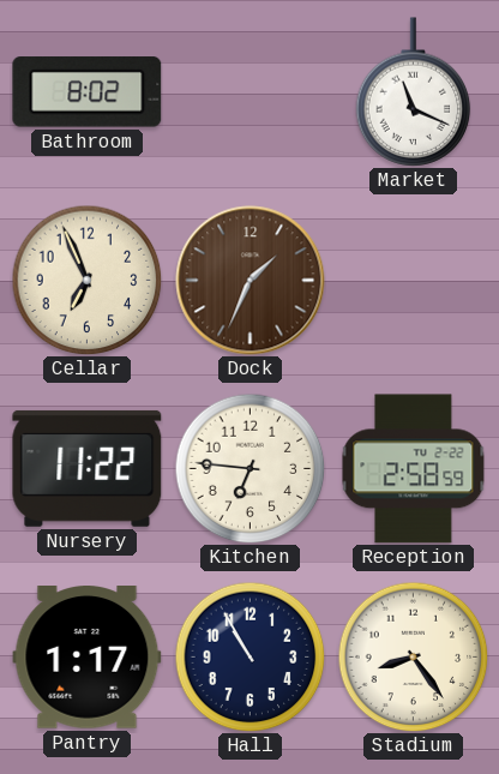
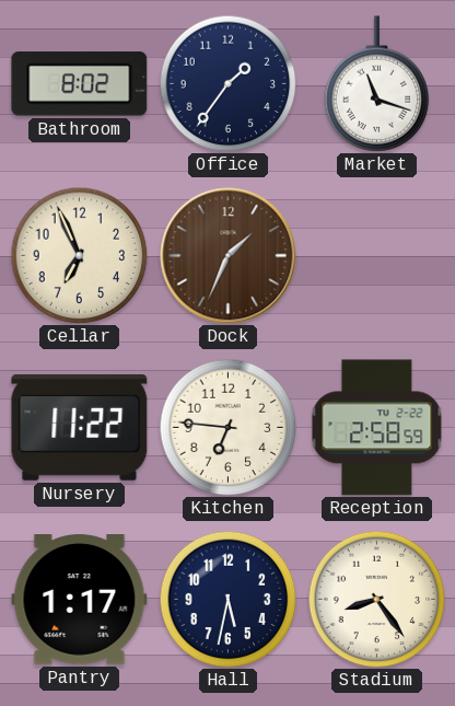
Office: none -> 1:36
Market: 11:19 -> 11:18
Hall: 10:55 -> 5:32
